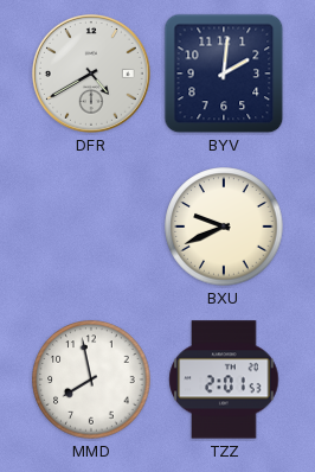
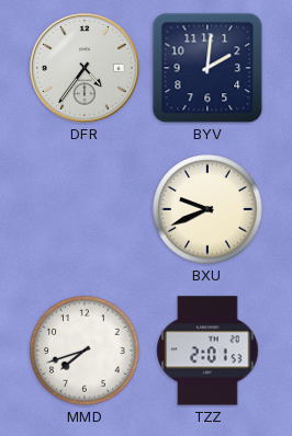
DFR: 4:40 -> 4:36
MMD: 7:58 -> 7:42
